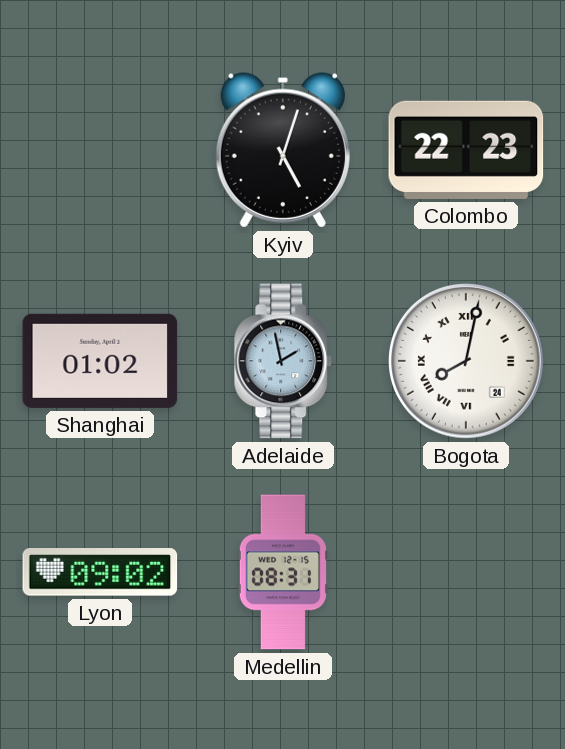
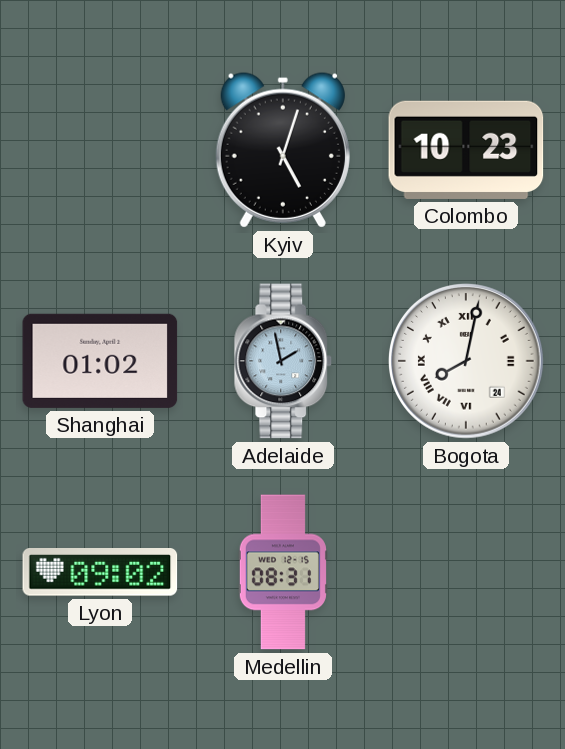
Colombo: 22:23 -> 10:23
